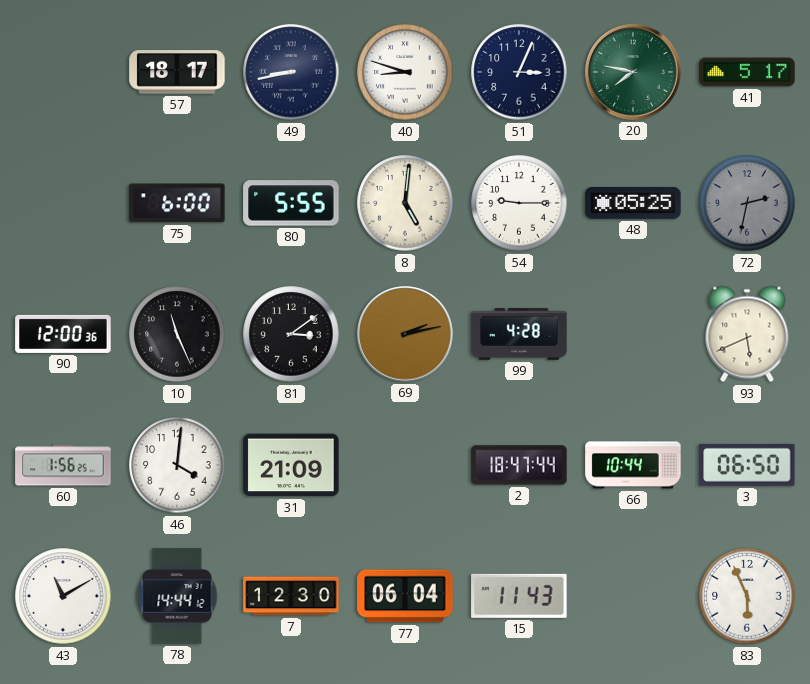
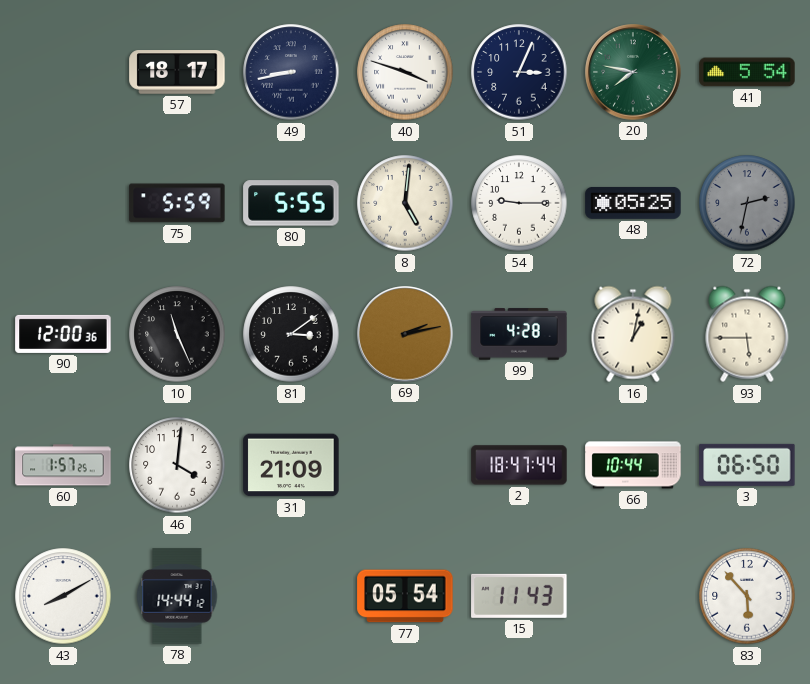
40: 8:48 -> 3:48
41: 5:17 -> 5:54
75: 6:00 -> 5:59
16: none -> 1:02
93: 5:41 -> 5:45
60: 1:56 -> 1:57
43: 11:10 -> 8:10
7: 12:30 -> none
77: 06:04 -> 05:54
83: 5:56 -> 5:53
